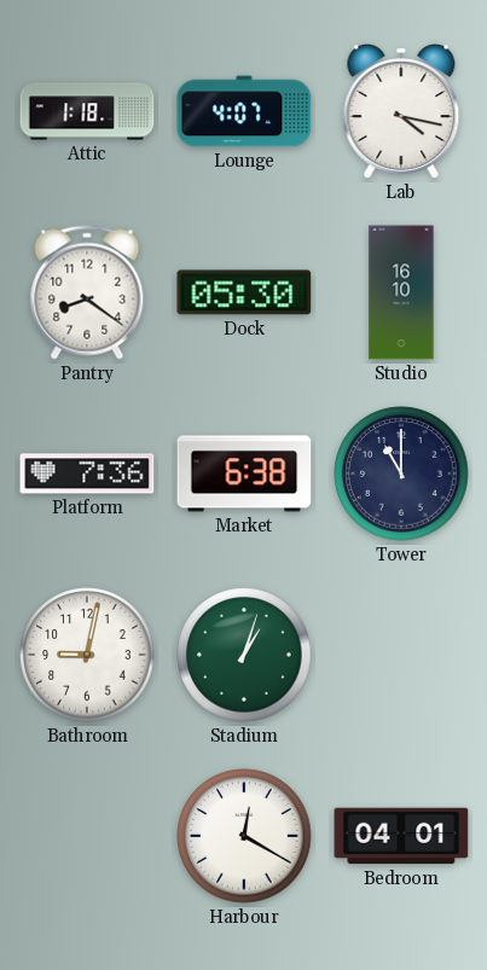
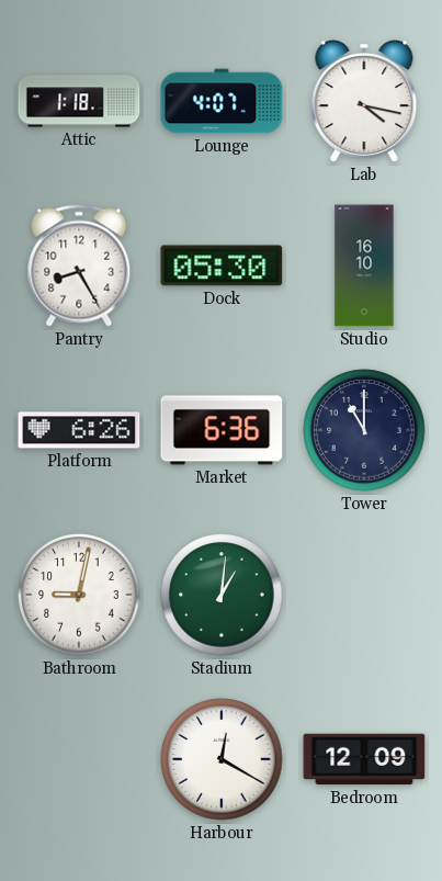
Pantry: 8:21 -> 8:25
Platform: 7:36 -> 6:26
Market: 6:38 -> 6:36
Stadium: 1:03 -> 1:01
Bedroom: 04:01 -> 12:09
